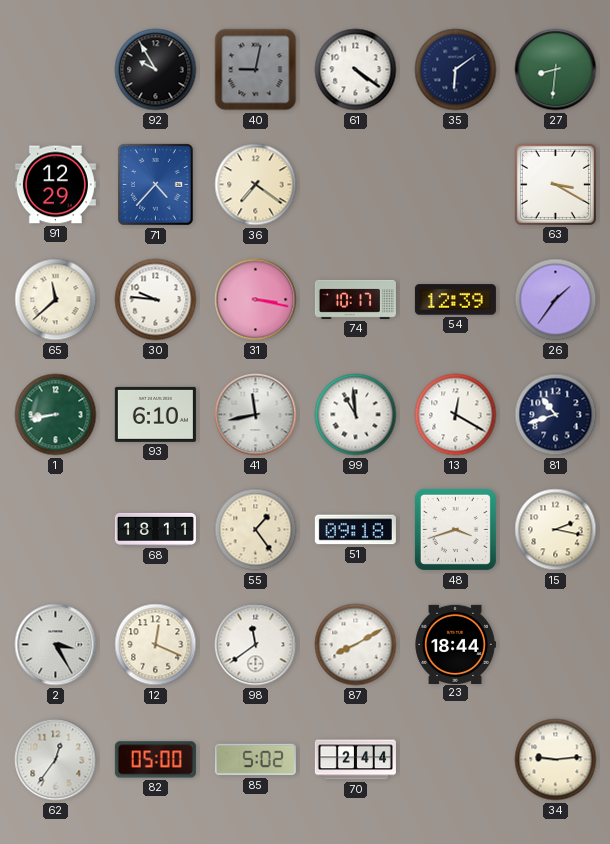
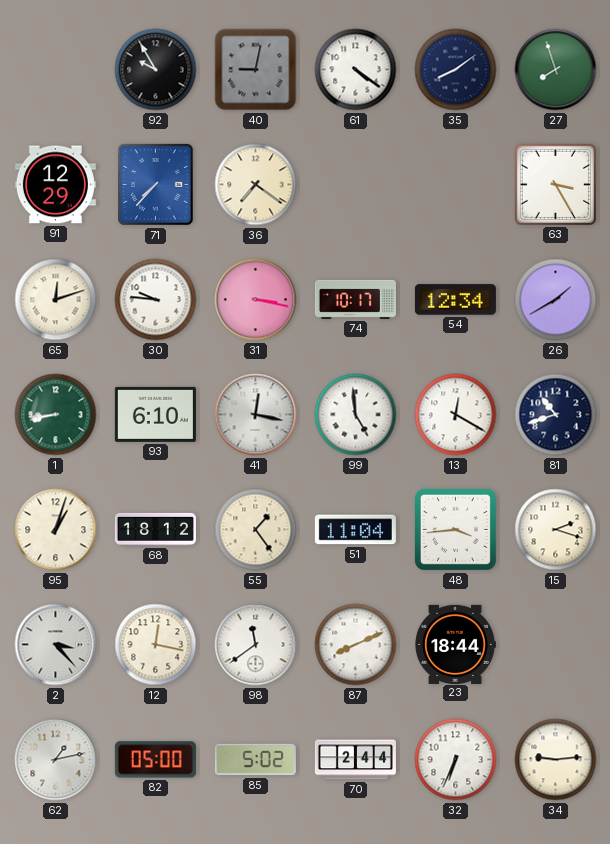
35: 6:09 -> 8:09
27: 8:31 -> 7:57
71: 4:37 -> 7:37
63: 3:20 -> 3:25
65: 11:38 -> 12:12
54: 12:39 -> 12:34
26: 1:36 -> 1:40
41: 11:43 -> 12:17
99: 10:59 -> 4:59
95: none -> 1:03
68: 18:11 -> 18:12
51: 09:18 -> 11:04
48: 3:42 -> 3:44
15: 2:17 -> 2:18
2: 3:25 -> 3:23
12: 12:19 -> 12:17
87: 8:10 -> 8:11
62: 12:36 -> 1:13
32: none -> 6:34
